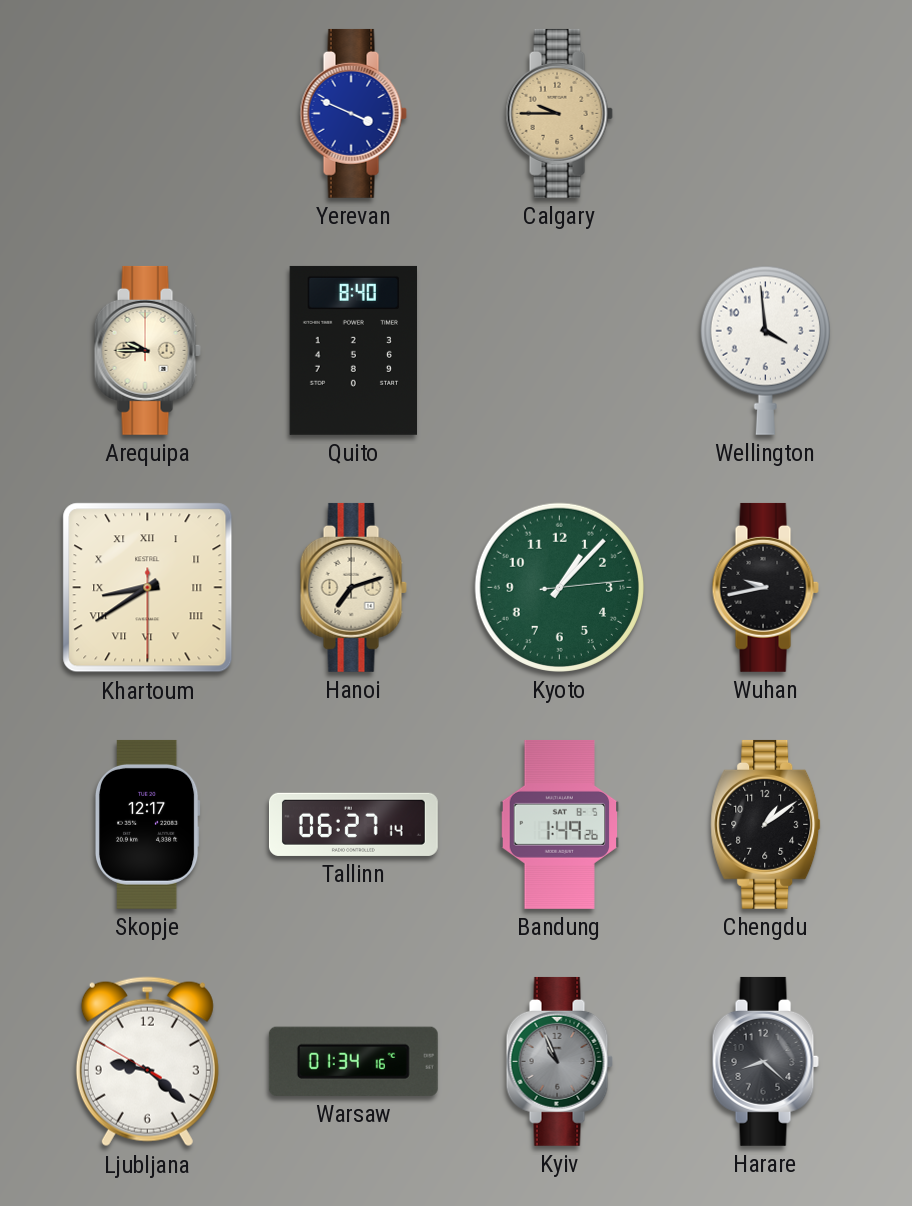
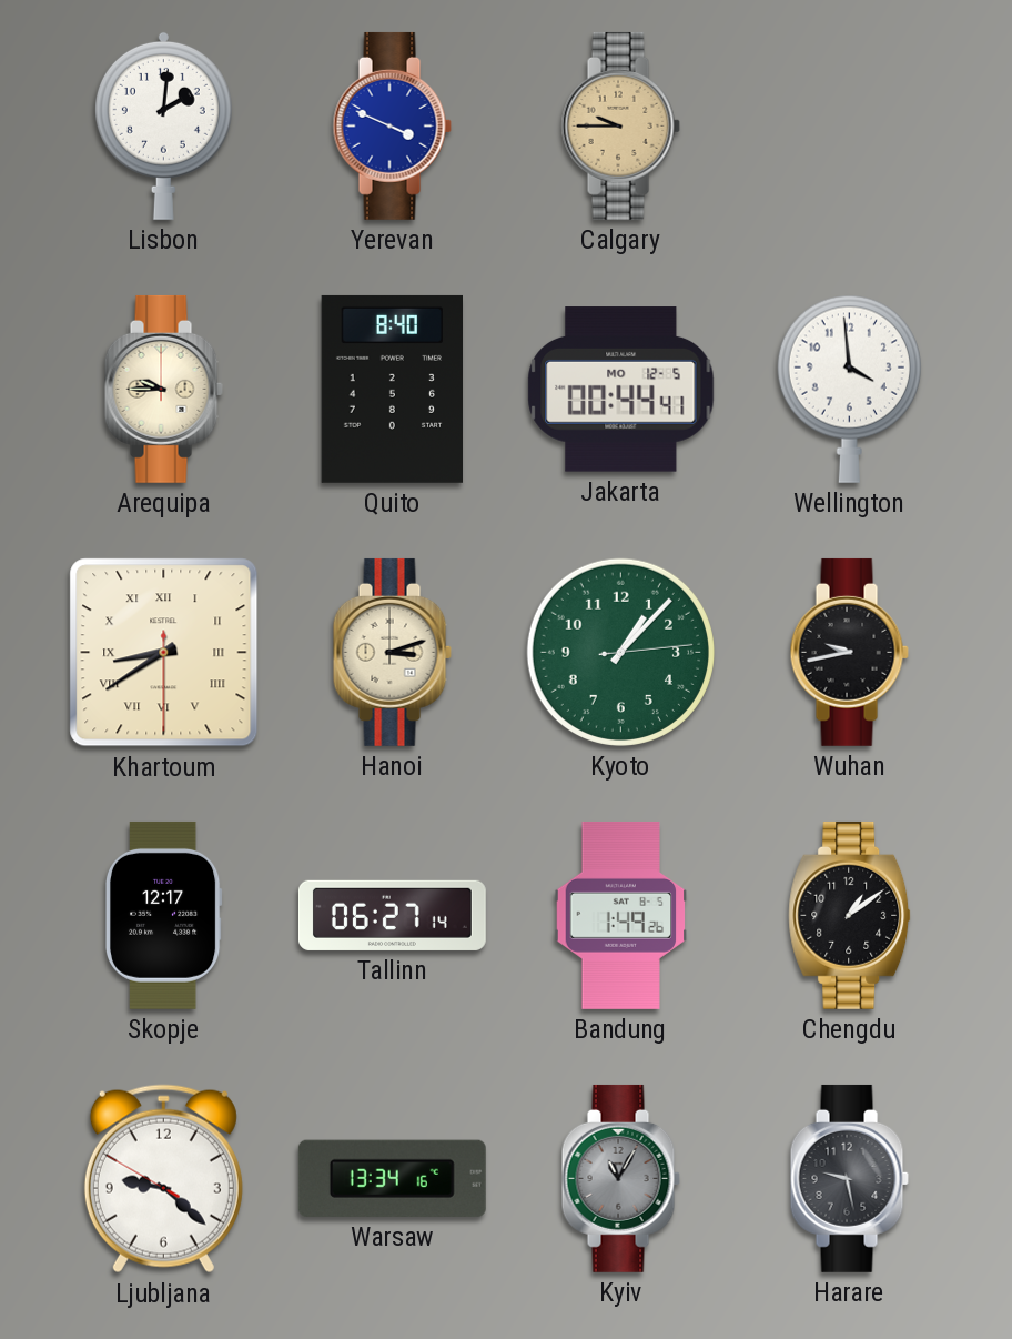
Lisbon: none -> 2:01
Jakarta: none -> 00:44
Hanoi: 7:12 -> 3:12
Warsaw: 01:34 -> 13:34
Kyiv: 10:56 -> 11:05
Harare: 8:22 -> 9:28
